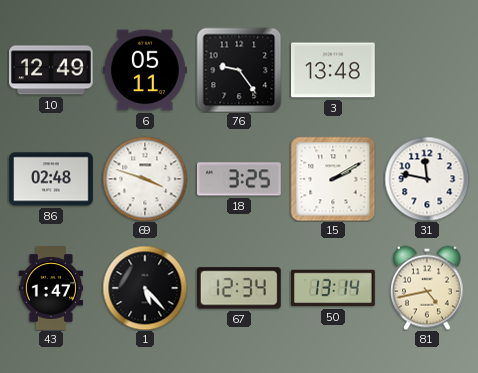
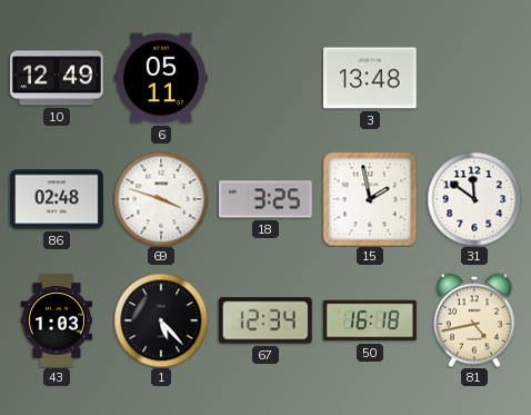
76: 9:24 -> none
15: 2:10 -> 1:58
31: 11:47 -> 11:51
43: 1:47 -> 1:03
50: 13:14 -> 16:18
